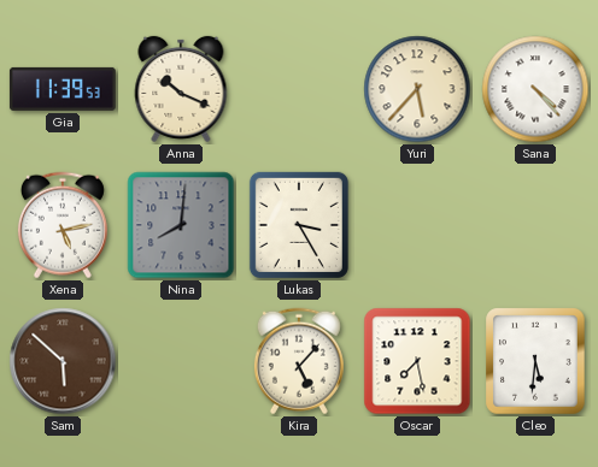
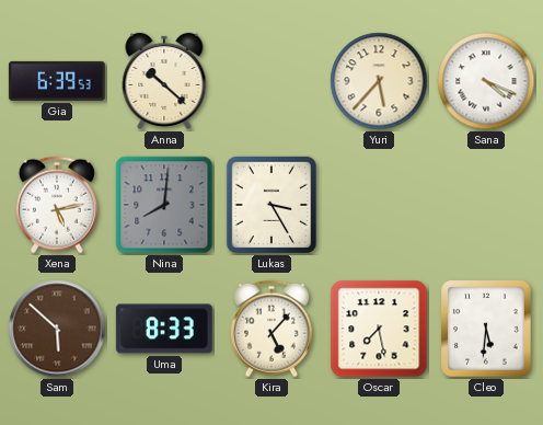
Gia: 11:39 -> 6:39
Anna: 10:19 -> 10:22
Sana: 4:23 -> 4:19
Uma: none -> 8:33
